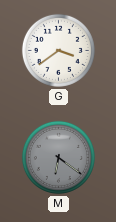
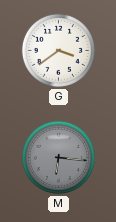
M: 6:21 -> 6:16
